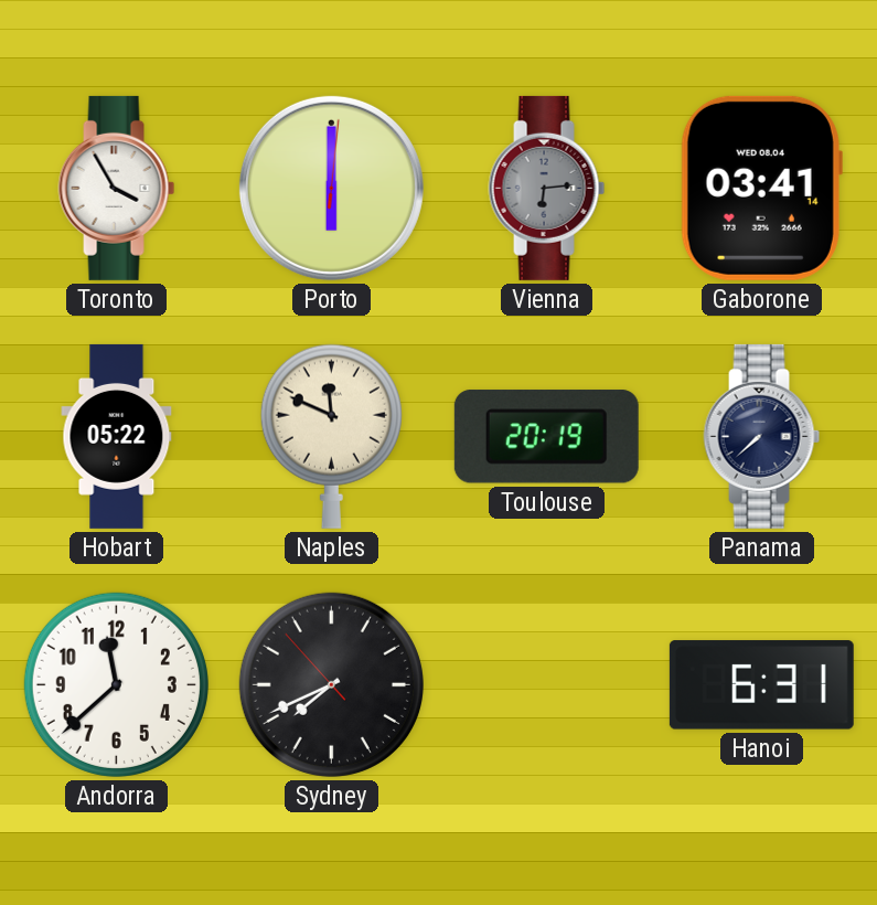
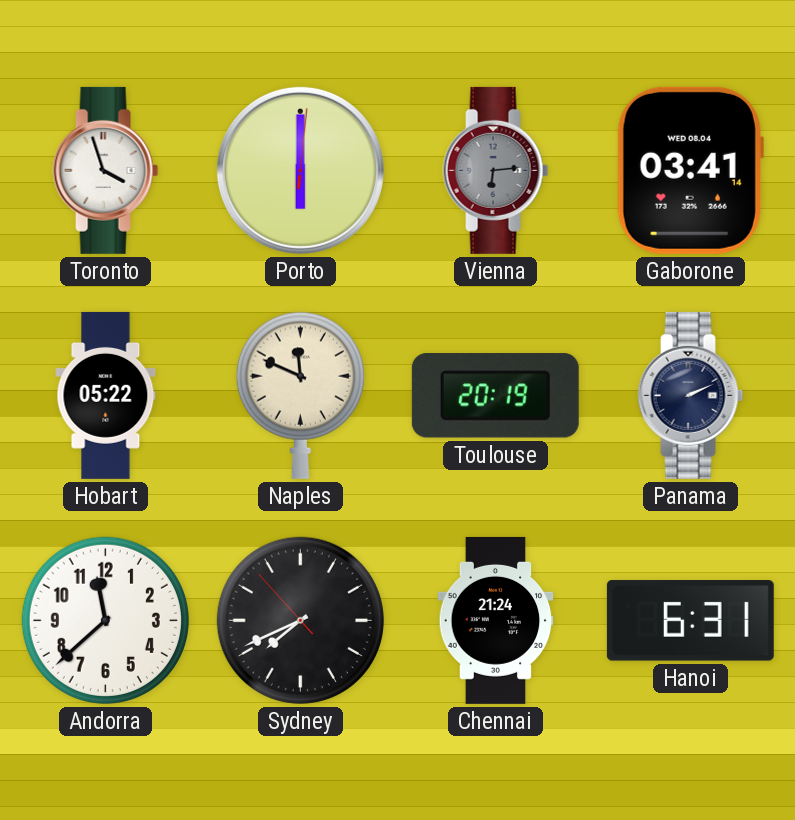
Toronto: 3:55 -> 3:57
Panama: 7:38 -> 2:11
Chennai: none -> 21:24
